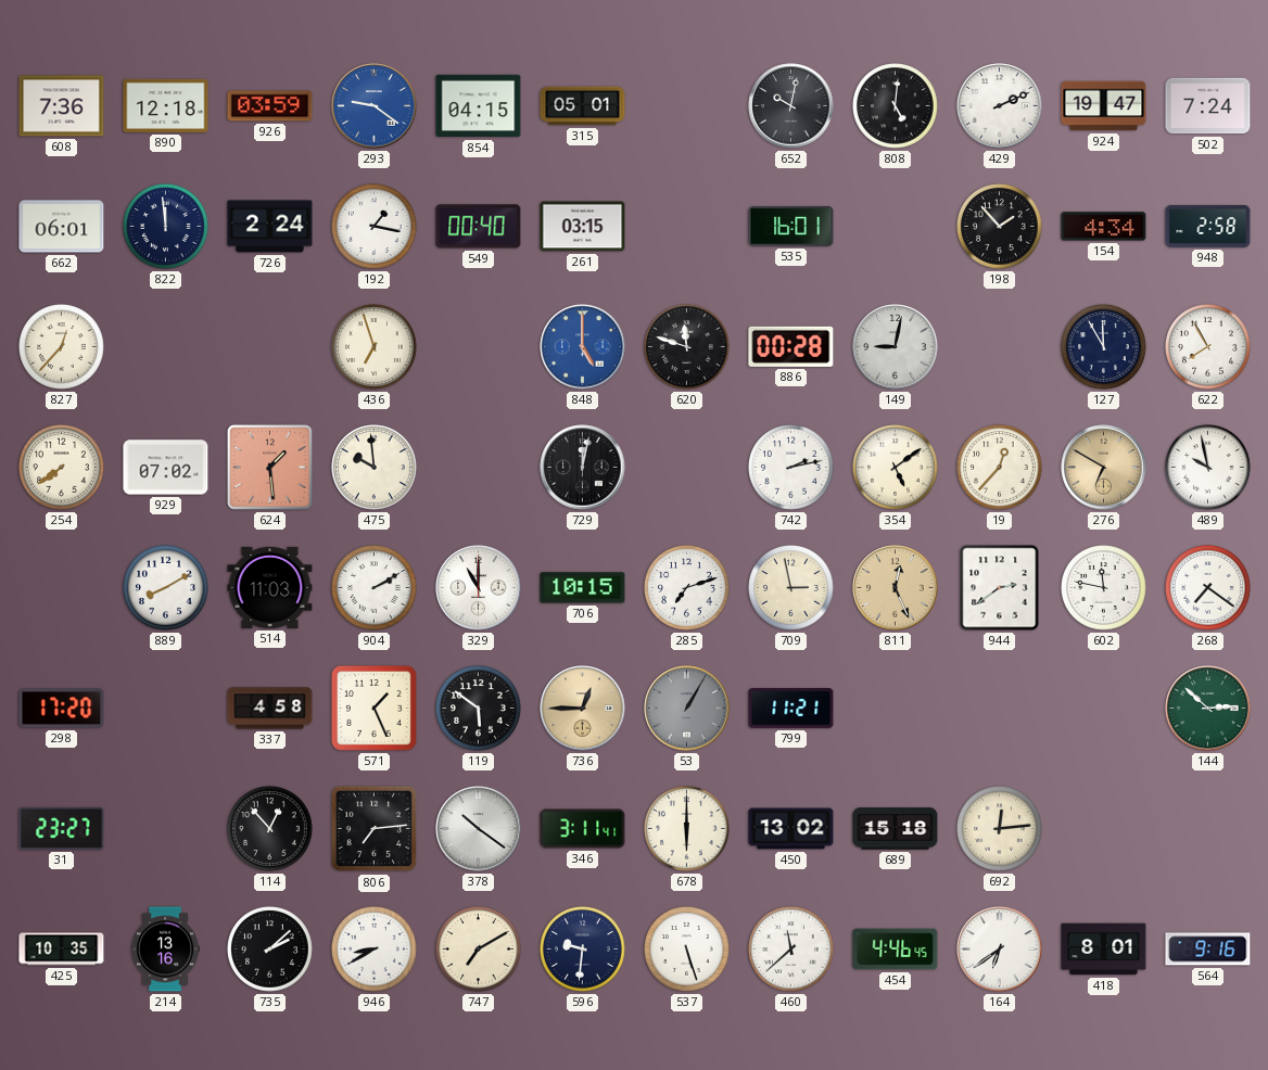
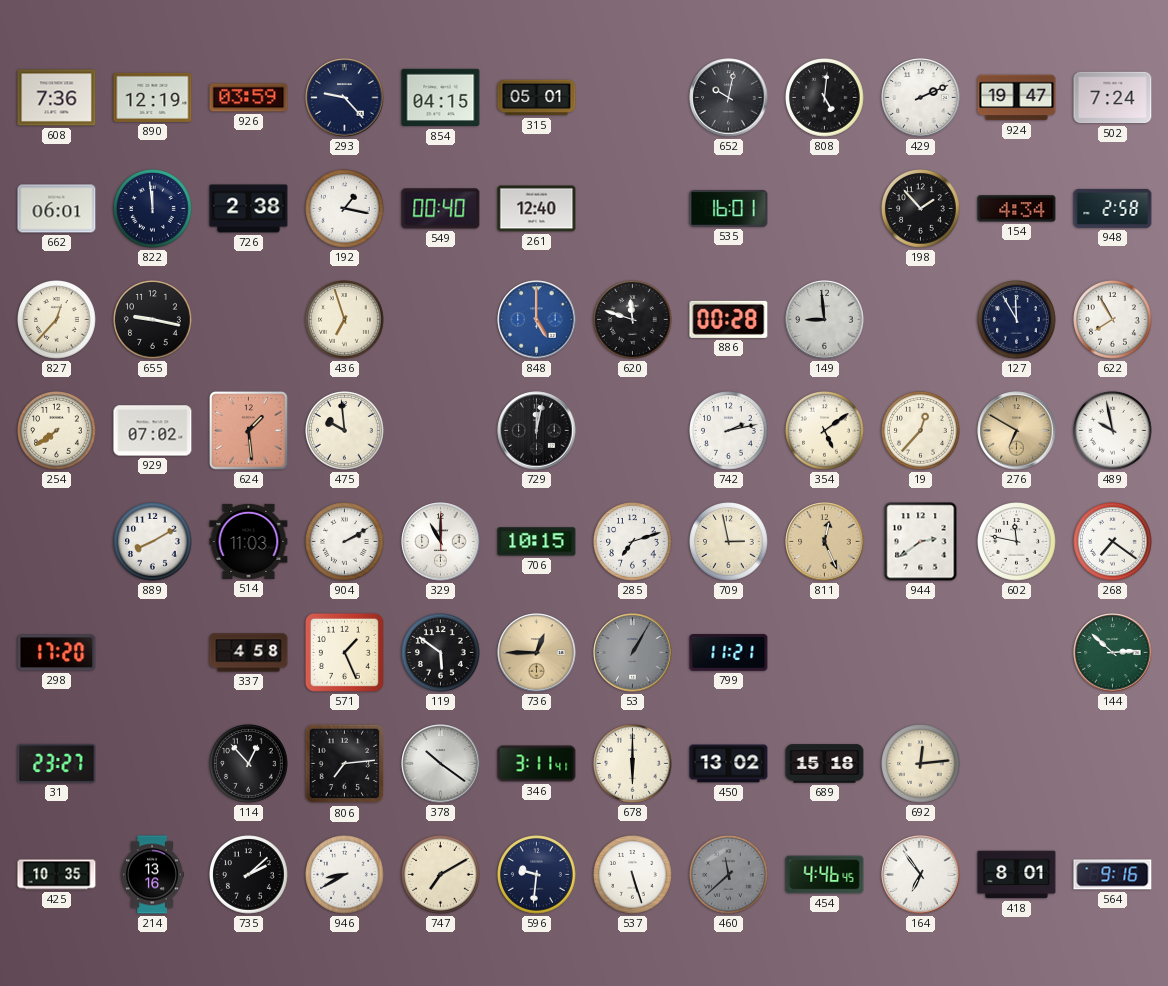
890: 12:18 -> 12:19
293: 9:21 -> 9:23
293 dial: blue -> navy
726: 2:24 -> 2:38
261: 03:15 -> 12:40
655: none -> 9:17
149: 9:02 -> 8:59
460 dial: white -> grey
164: 6:39 -> 6:54
